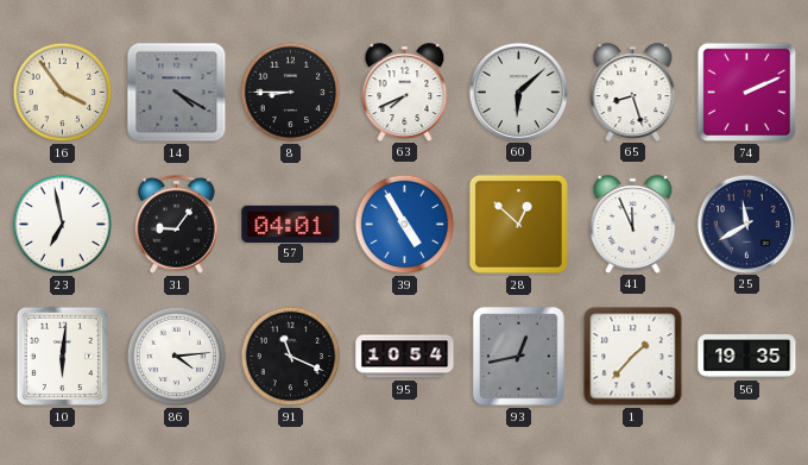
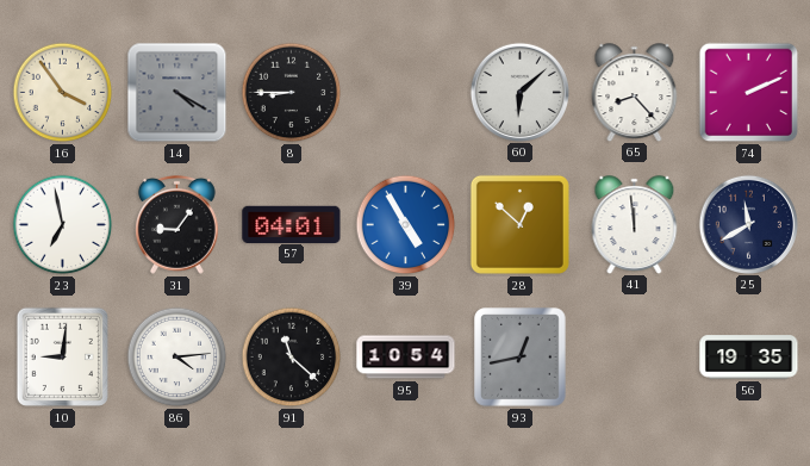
63: 7:41 -> none
65: 8:27 -> 8:23
41: 11:56 -> 11:59
10: 6:01 -> 9:01
91: 11:19 -> 11:22
1: 1:37 -> none
